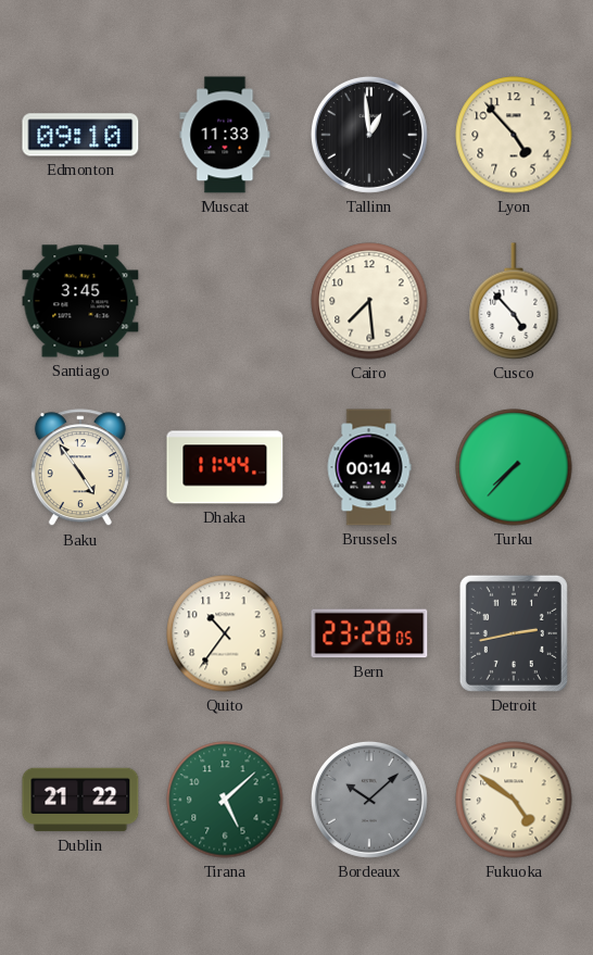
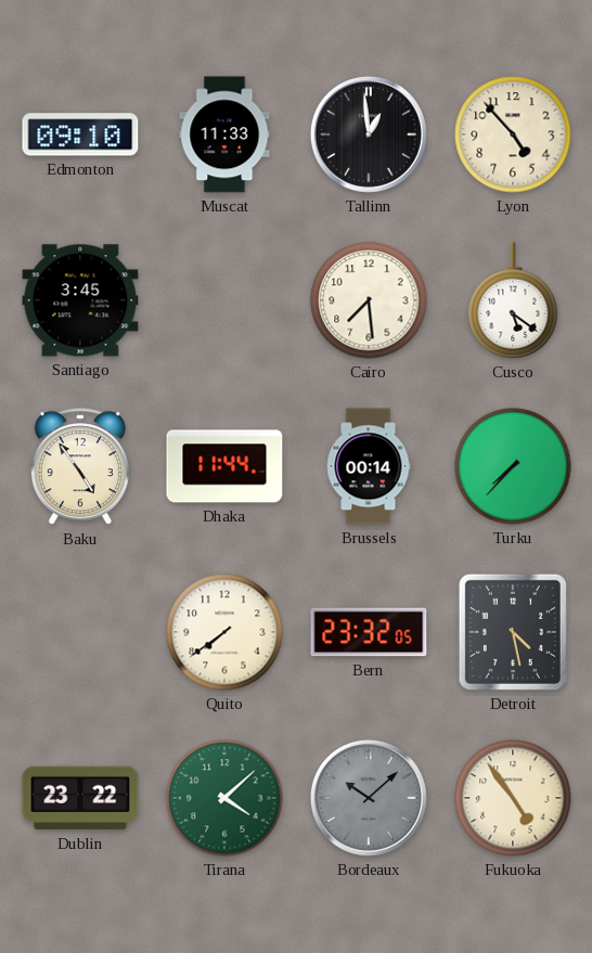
Cusco: 4:53 -> 5:21
Quito: 10:36 -> 7:39
Bern: 23:28 -> 23:32
Detroit: 2:43 -> 4:28
Dublin: 21:22 -> 23:22
Tirana: 5:08 -> 4:08
Fukuoka: 4:51 -> 4:54
